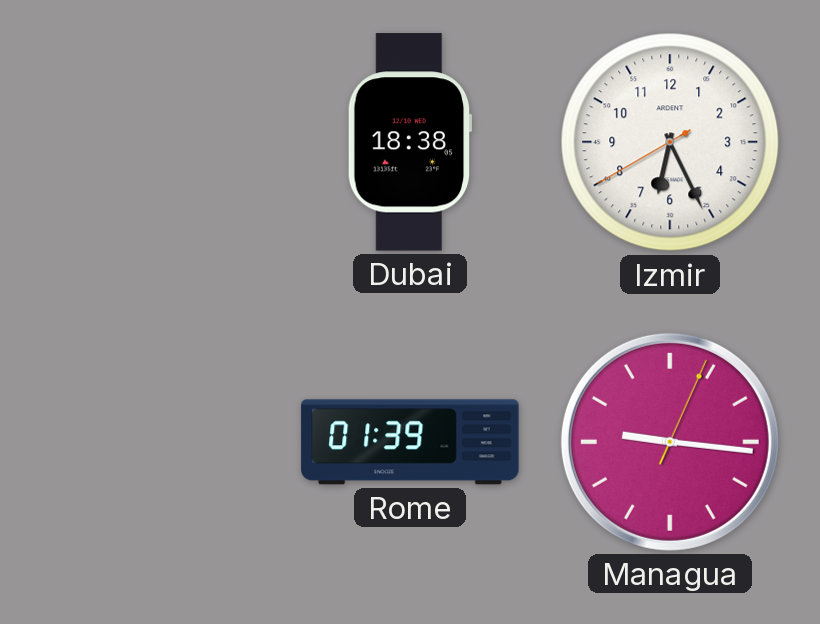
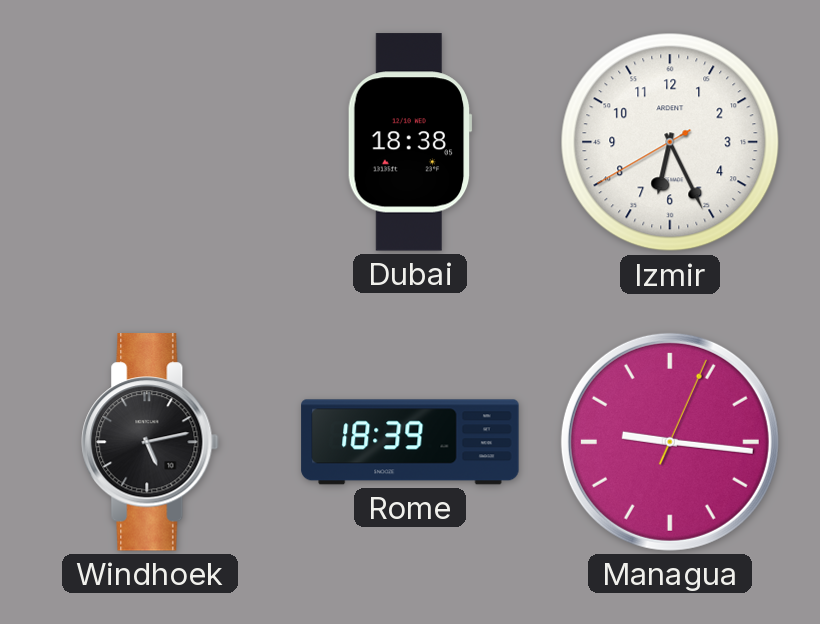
Windhoek: none -> 5:13
Rome: 01:39 -> 18:39
